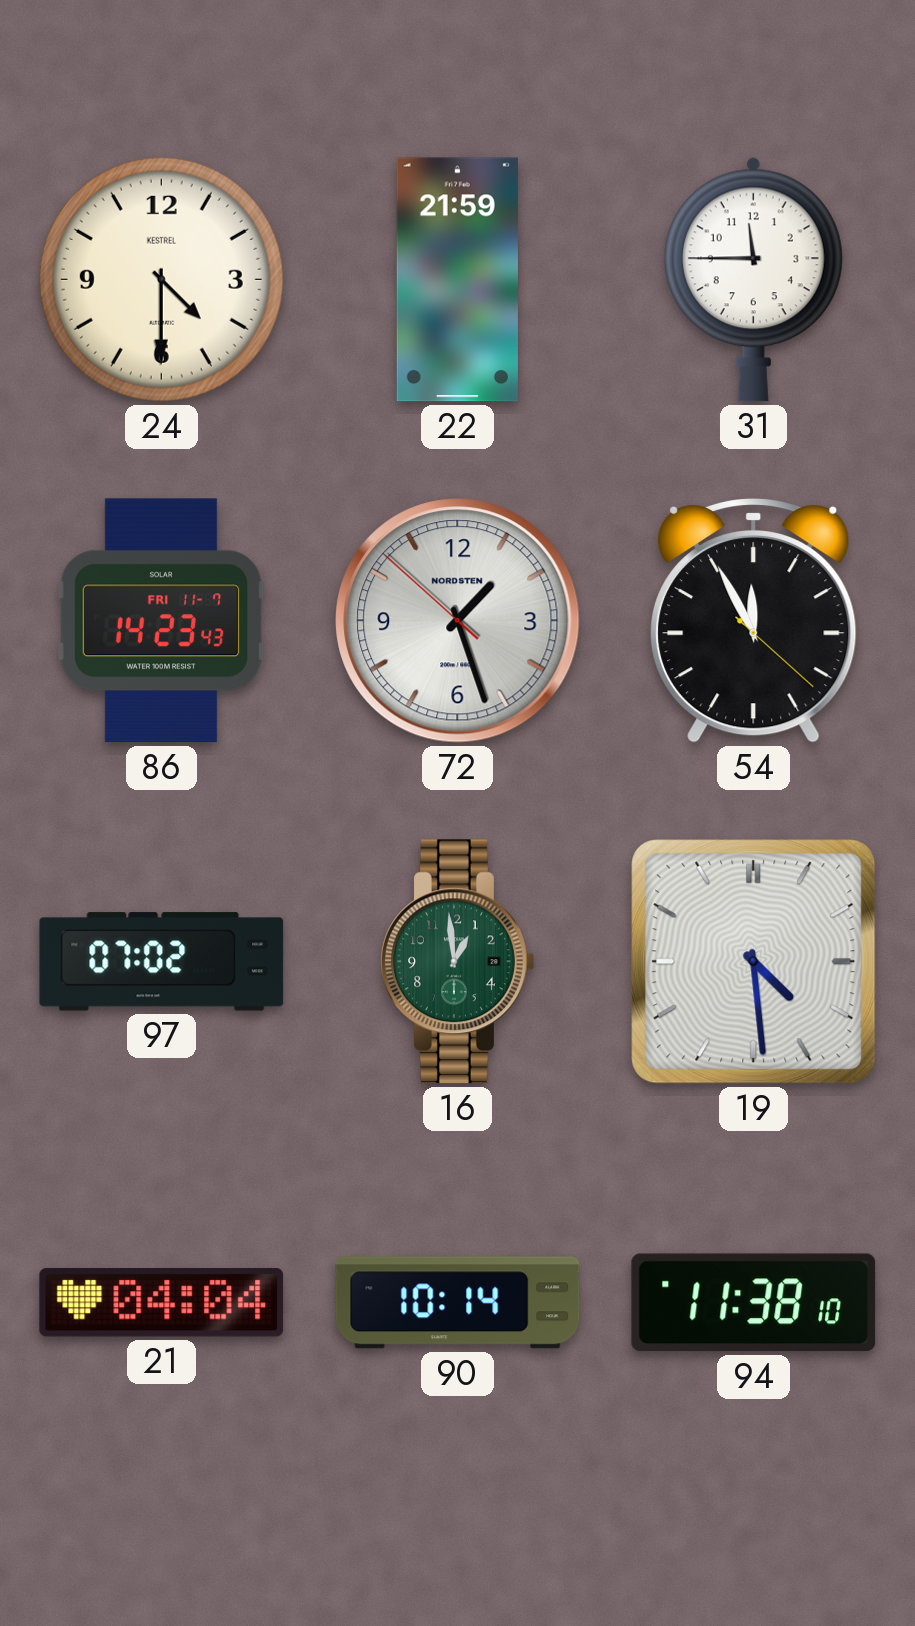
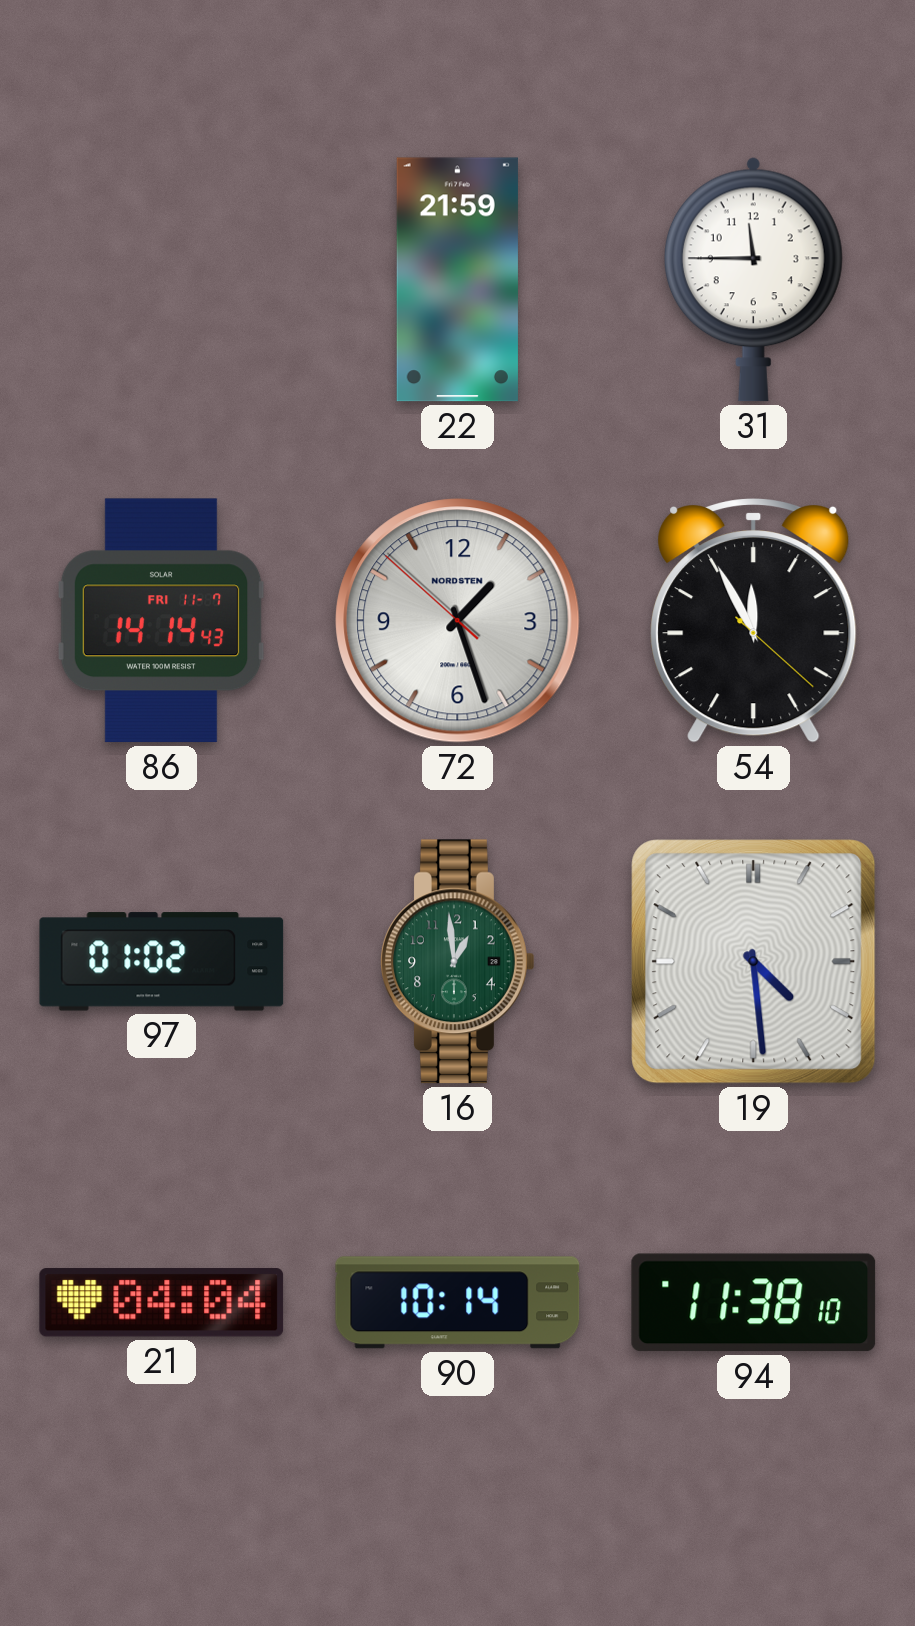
24: 4:30 -> none
86: 14:23 -> 14:14
97: 07:02 -> 01:02
